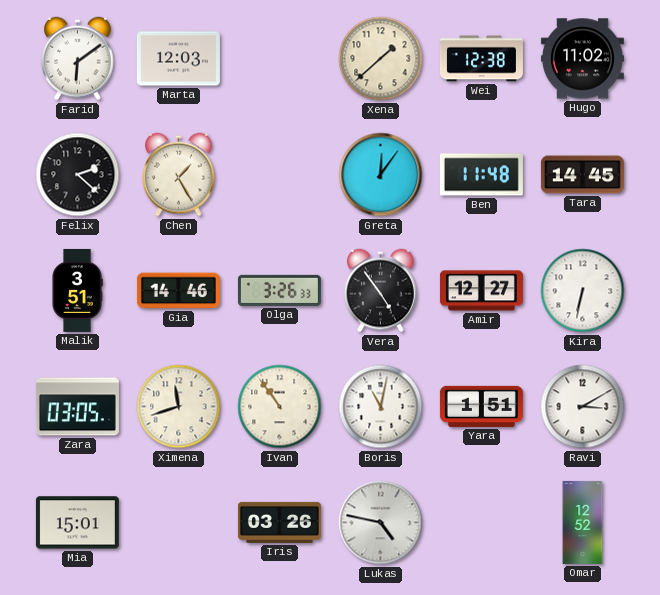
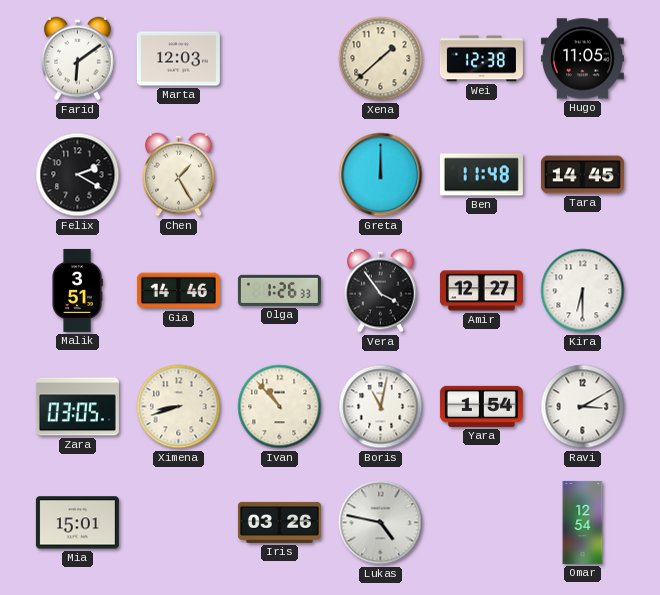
Hugo: 11:02 -> 11:05
Felix: 2:22 -> 2:20
Greta: 12:06 -> 12:00
Olga: 3:26 -> 1:26
Vera: 4:54 -> 3:54
Kira: 6:32 -> 6:30
Ximena: 11:42 -> 8:42
Ivan: 10:54 -> 10:53
Yara: 1:51 -> 1:54
Omar: 12:52 -> 12:54
